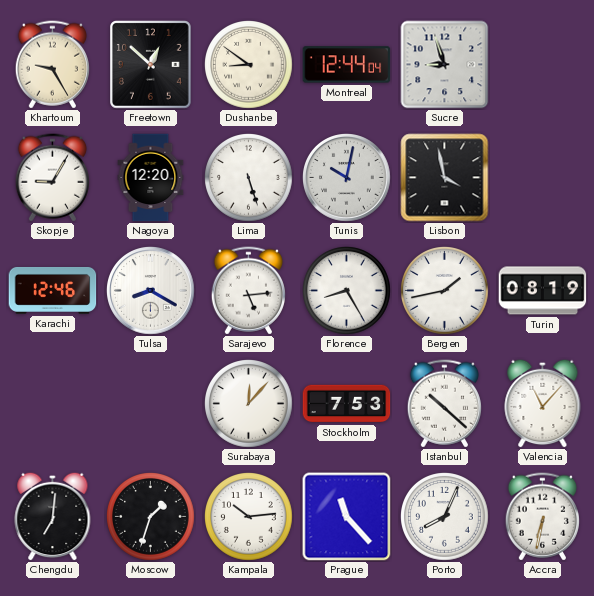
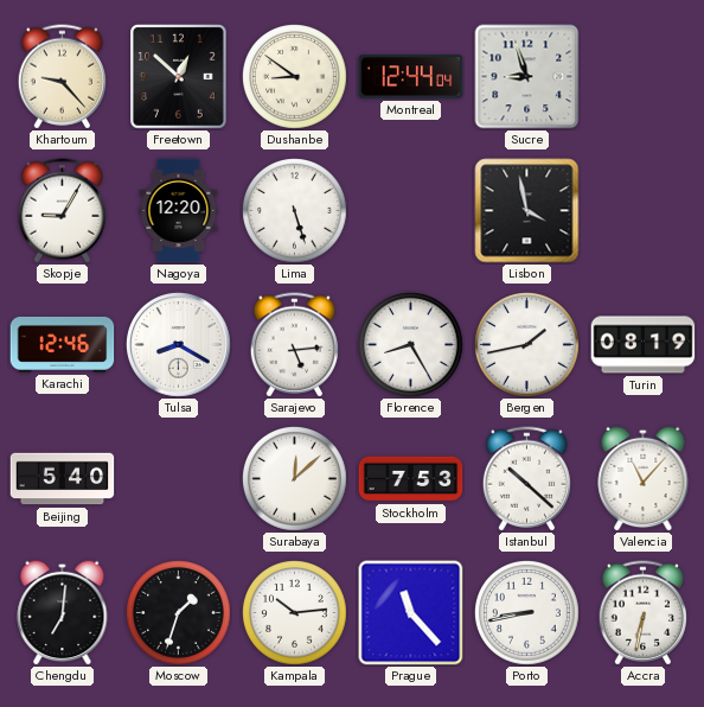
Khartoum: 9:25 -> 9:23
Tunis: 10:02 -> none
Beijing: none -> 5:40
Surabaya: 12:07 -> 12:08
Porto: 8:04 -> 8:43
